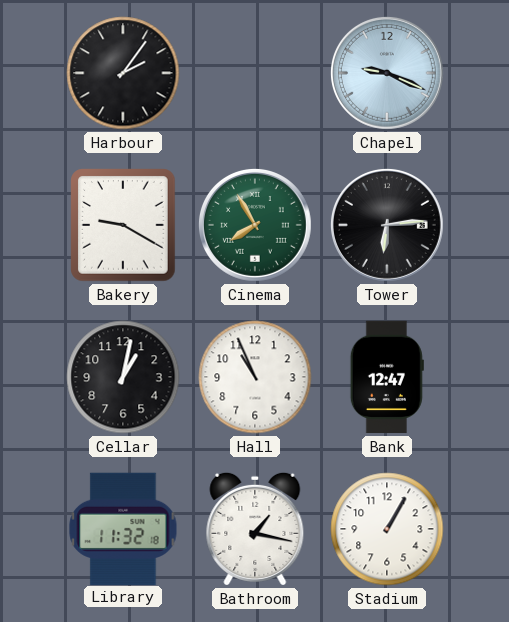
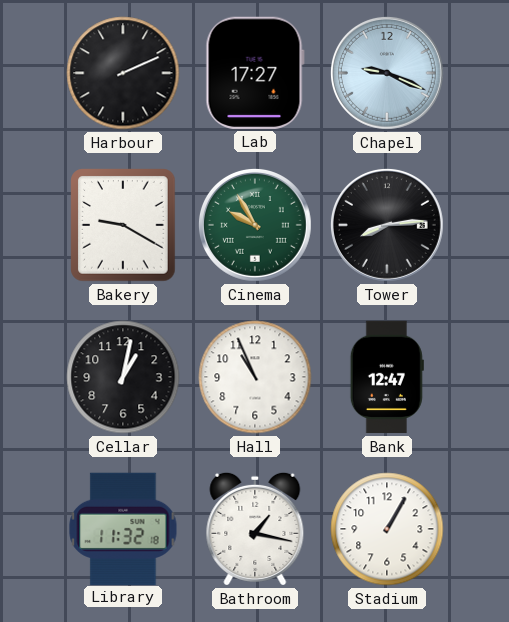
Harbour: 2:06 -> 2:11
Lab: none -> 17:27
Cinema: 7:55 -> 9:55
Tower: 6:14 -> 8:14
